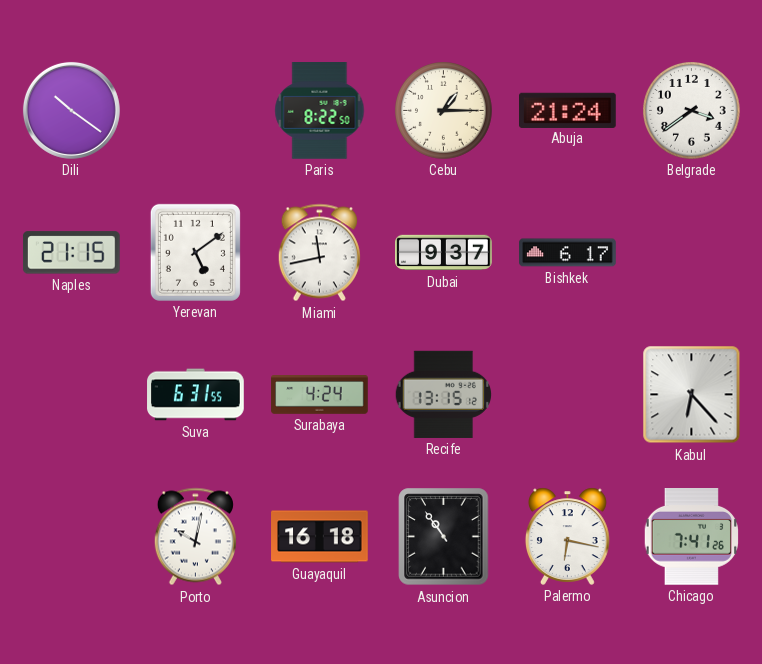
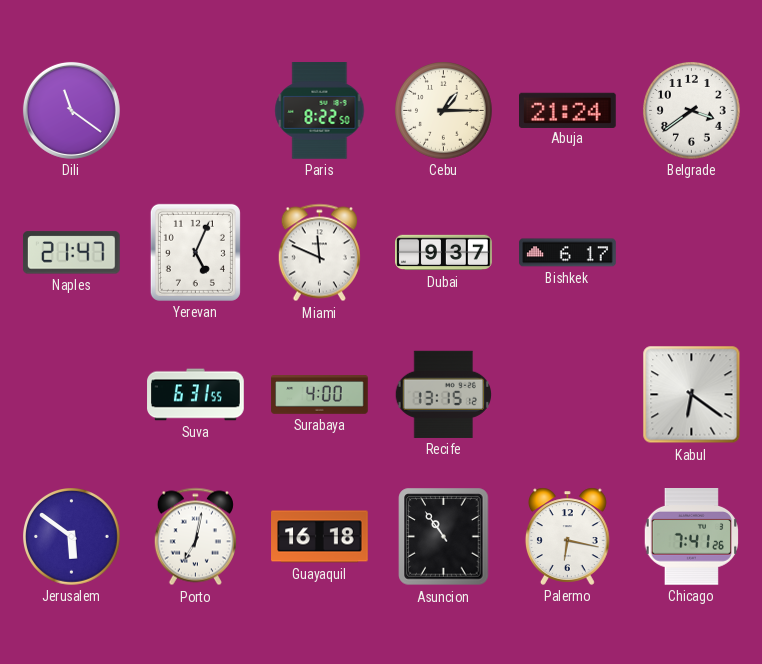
Dili: 10:21 -> 11:21
Naples: 21:15 -> 21:47
Yerevan: 5:09 -> 5:04
Miami: 11:43 -> 11:49
Surabaya: 4:24 -> 4:00
Kabul: 6:23 -> 6:21
Jerusalem: none -> 5:51
Porto: 10:02 -> 7:02
